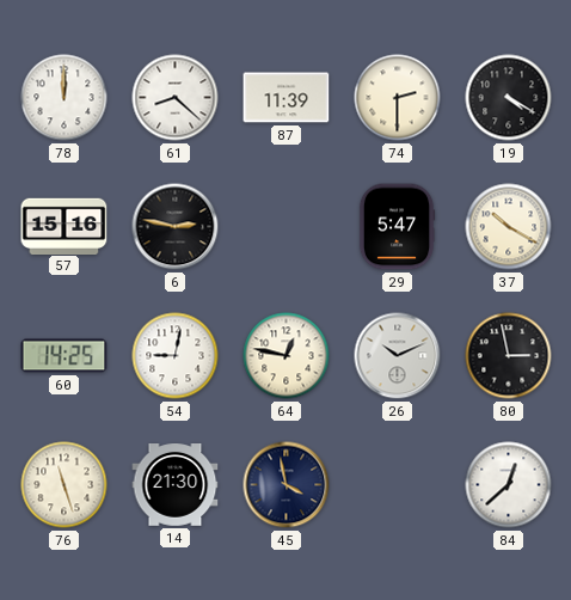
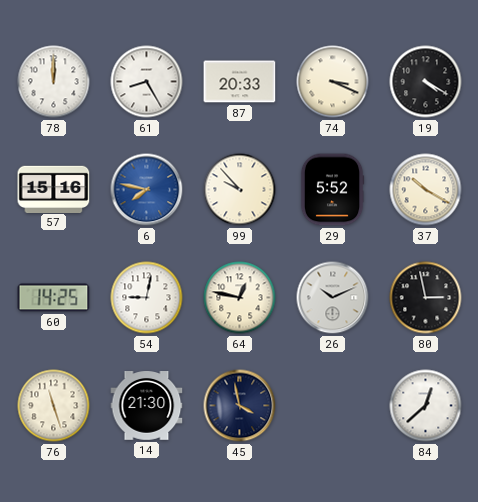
61: 8:22 -> 8:25
87: 11:39 -> 20:33
74: 2:30 -> 3:19
6: 2:47 -> 7:47
6 dial: black -> blue
99: none -> 9:53
29: 5:47 -> 5:52
